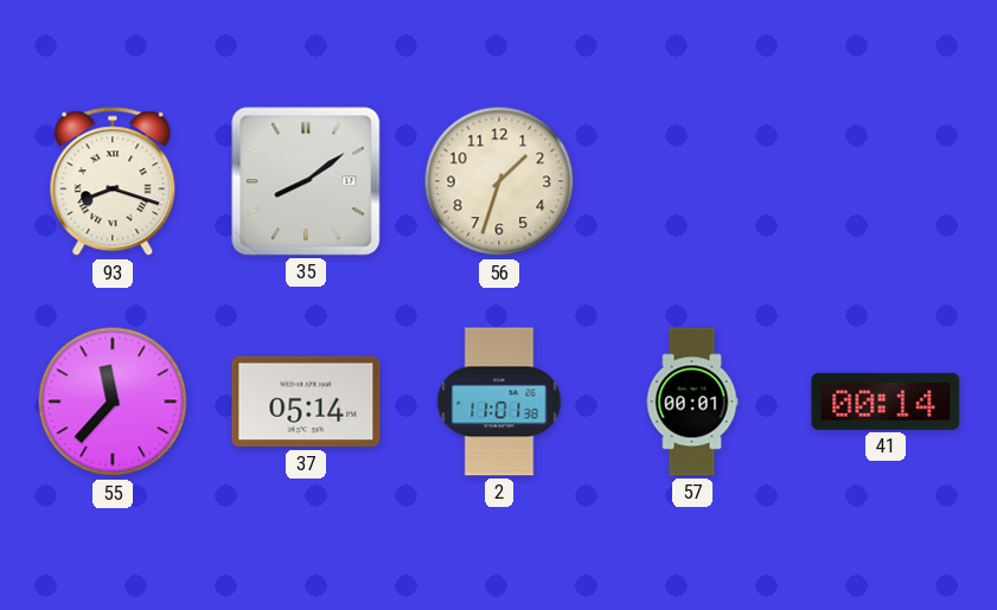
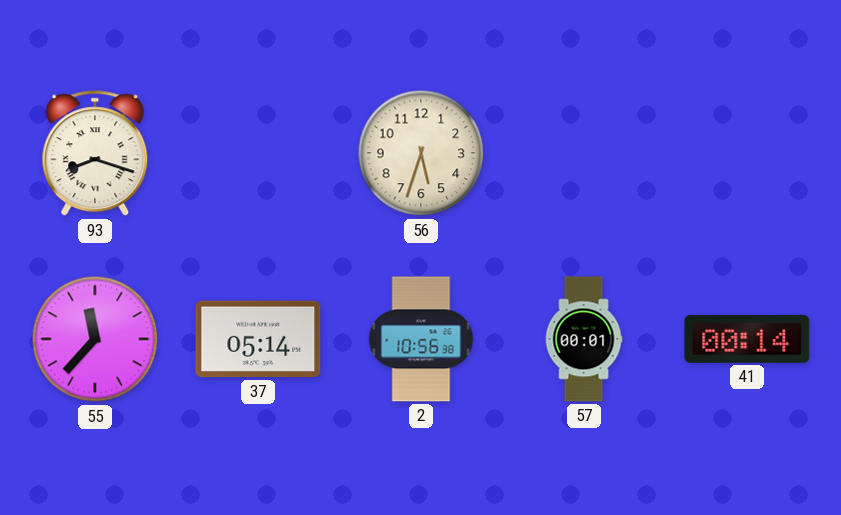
35: 8:09 -> none
56: 1:33 -> 5:33
2: 11:01 -> 10:56
